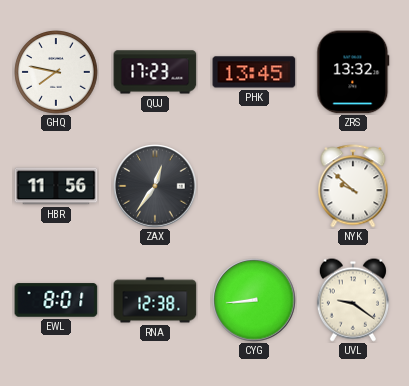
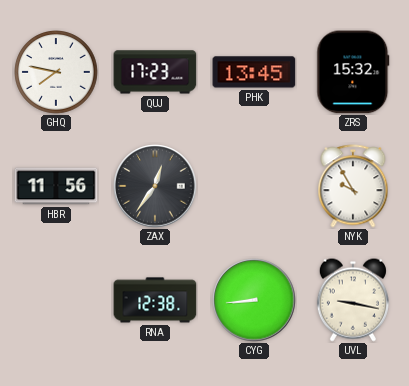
ZRS: 13:32 -> 15:32
NYK: 9:52 -> 9:55
EWL: 8:01 -> none
UVL: 9:21 -> 9:17
